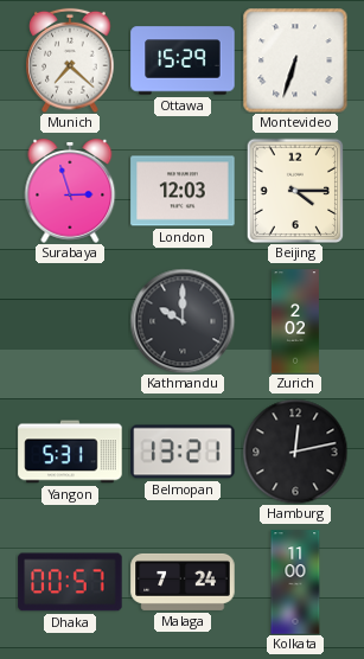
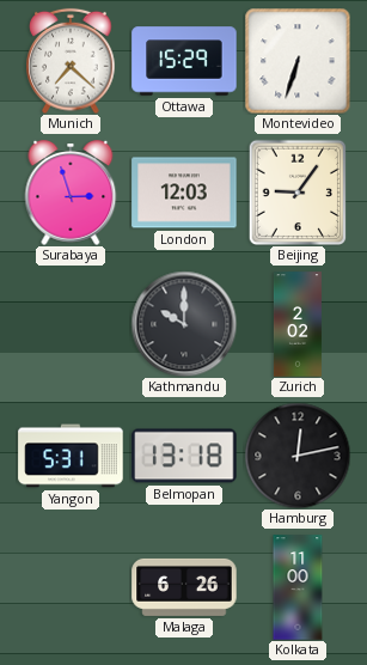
Beijing: 4:15 -> 9:06
Belmopan: 13:21 -> 13:18
Dhaka: 00:57 -> none
Malaga: 7:24 -> 6:26
